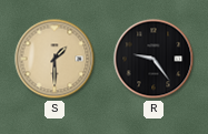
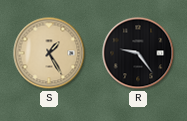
S: 1:30 -> 1:25
